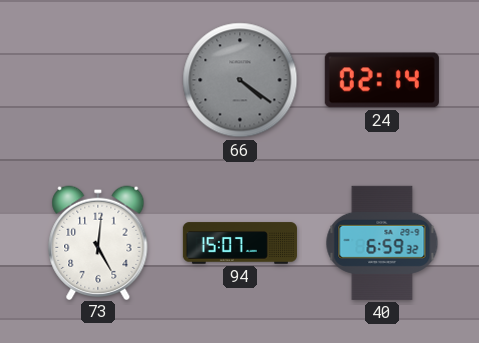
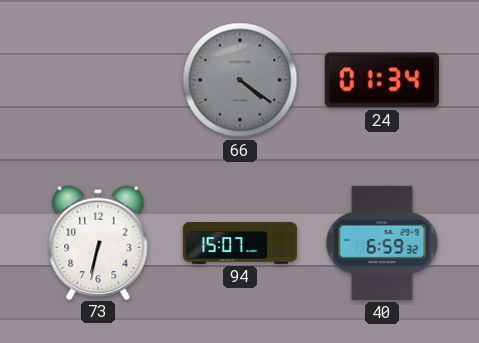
24: 02:14 -> 01:34
73: 5:01 -> 6:32
